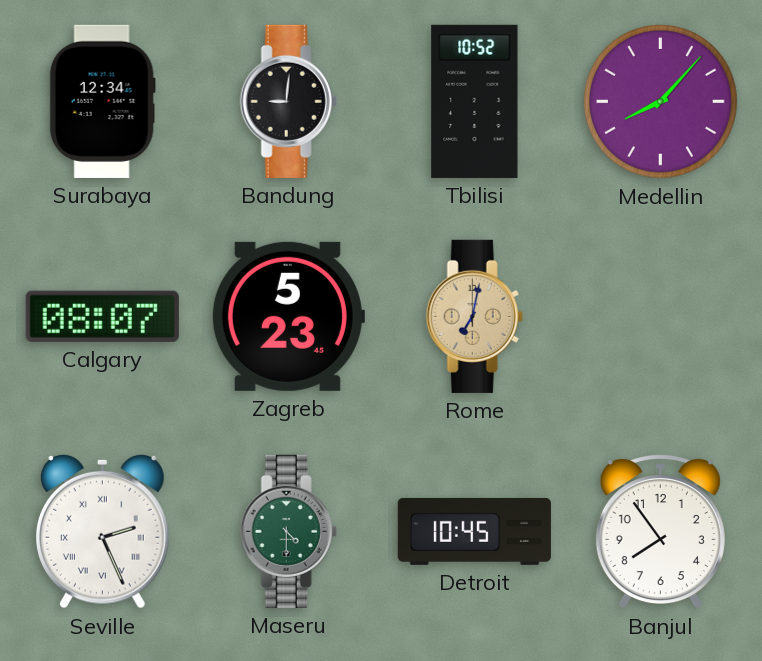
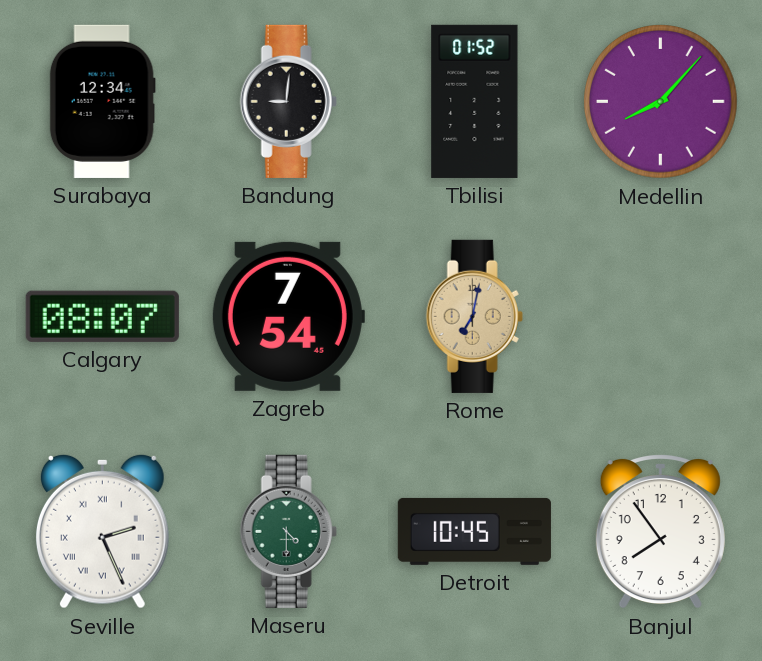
Tbilisi: 10:52 -> 01:52
Zagreb: 5:23 -> 7:54
